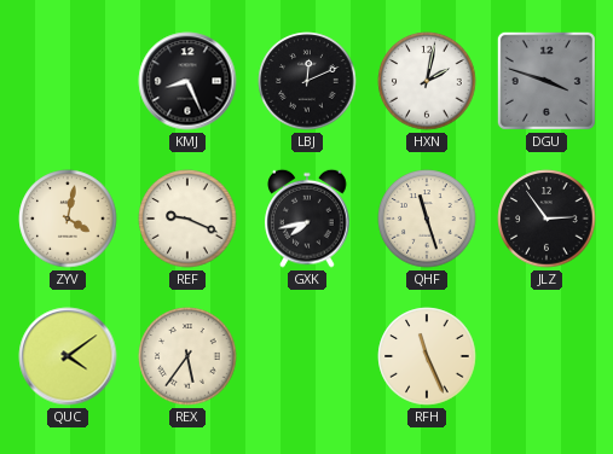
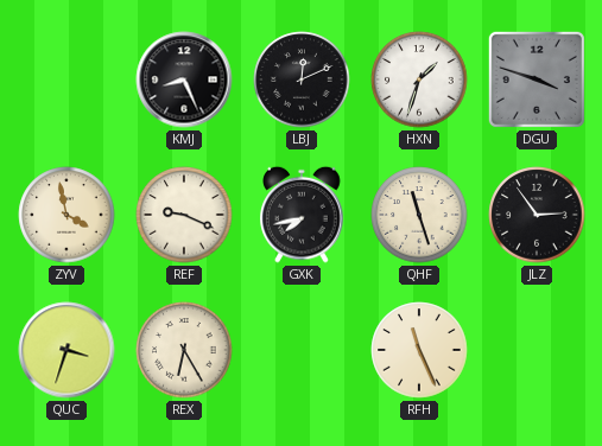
HXN: 2:02 -> 1:33
ZYV: 4:02 -> 3:58
QUC: 4:09 -> 3:33
REX: 5:36 -> 6:25
